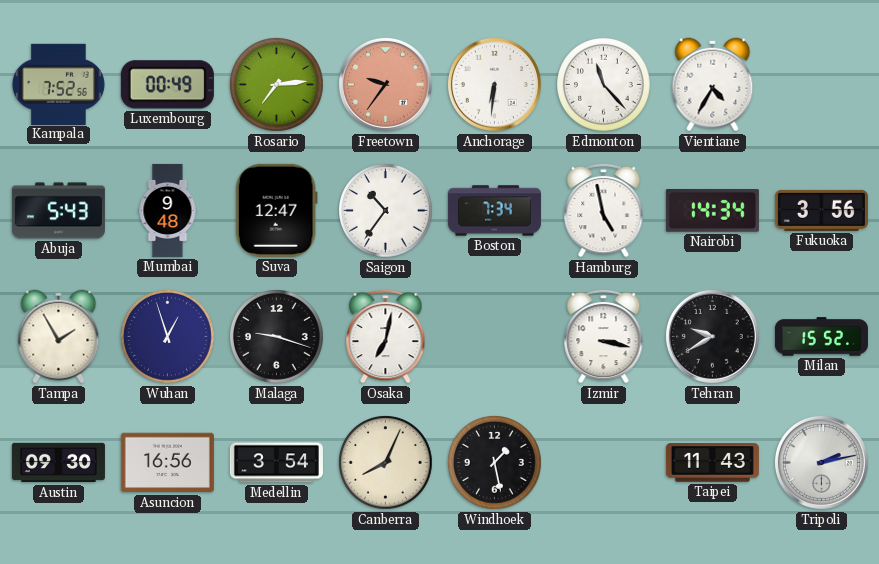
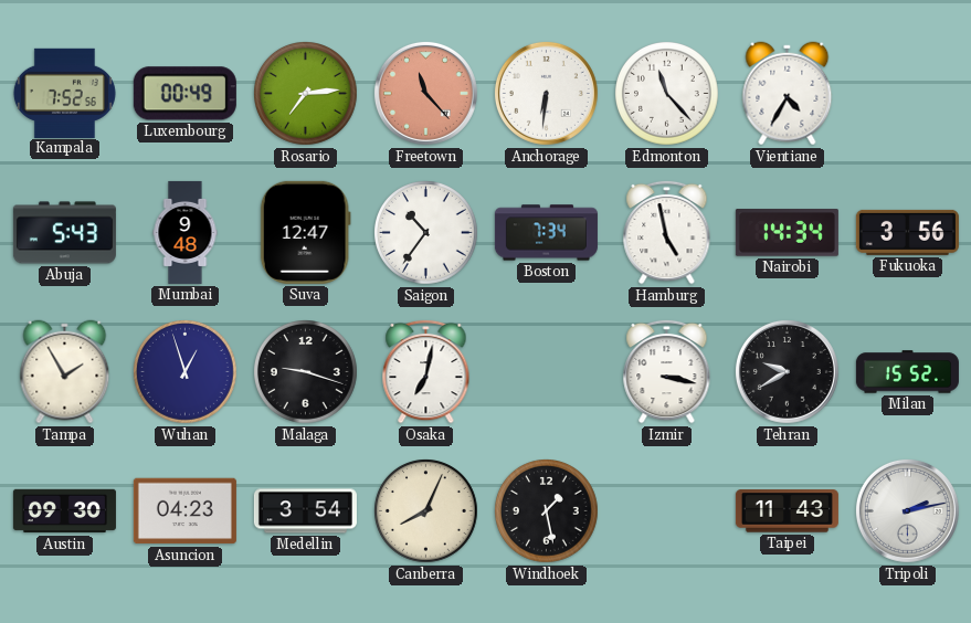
Freetown: 9:36 -> 11:23
Asuncion: 16:56 -> 04:23
